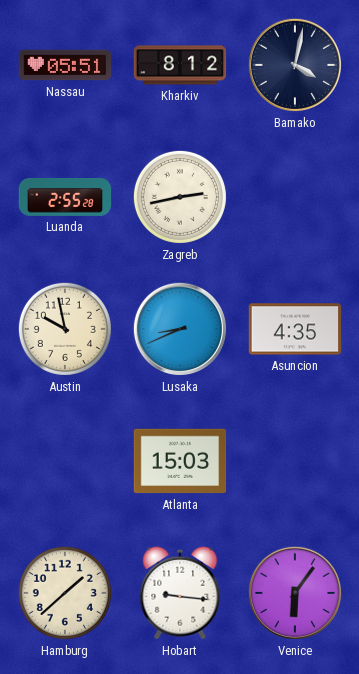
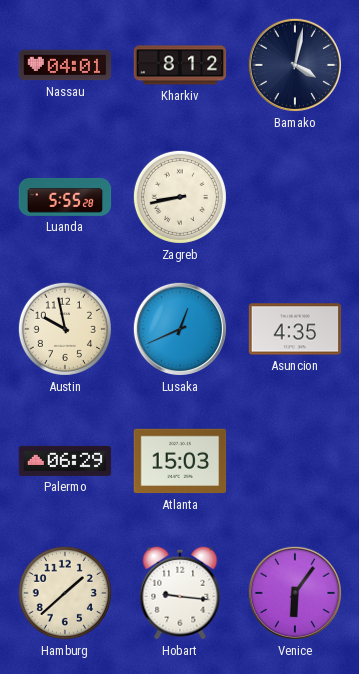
Nassau: 05:51 -> 04:01
Luanda: 2:55 -> 5:55
Zagreb: 2:43 -> 8:43
Lusaka: 8:41 -> 12:41
Palermo: none -> 06:29
